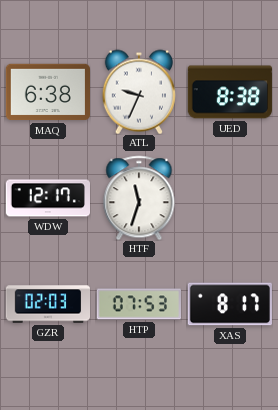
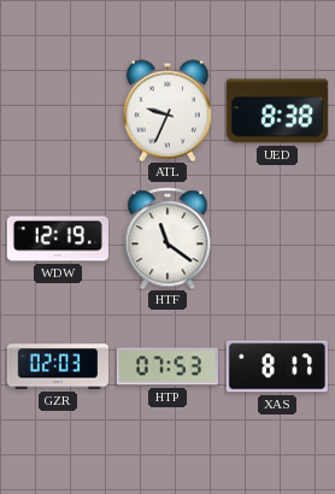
MAQ: 6:38 -> none
WDW: 12:17 -> 12:19
HTF: 11:33 -> 11:21
